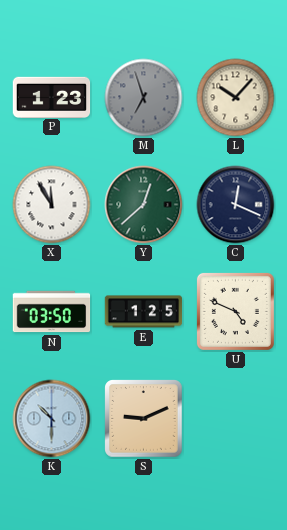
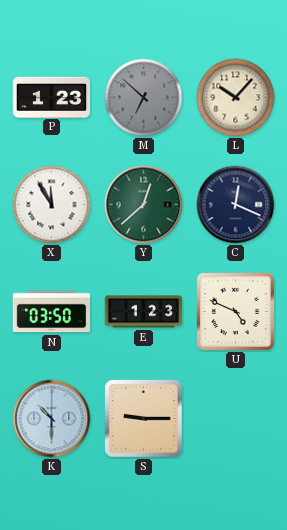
M: 6:57 -> 6:52
E: 1:25 -> 1:23
S: 9:11 -> 9:15
